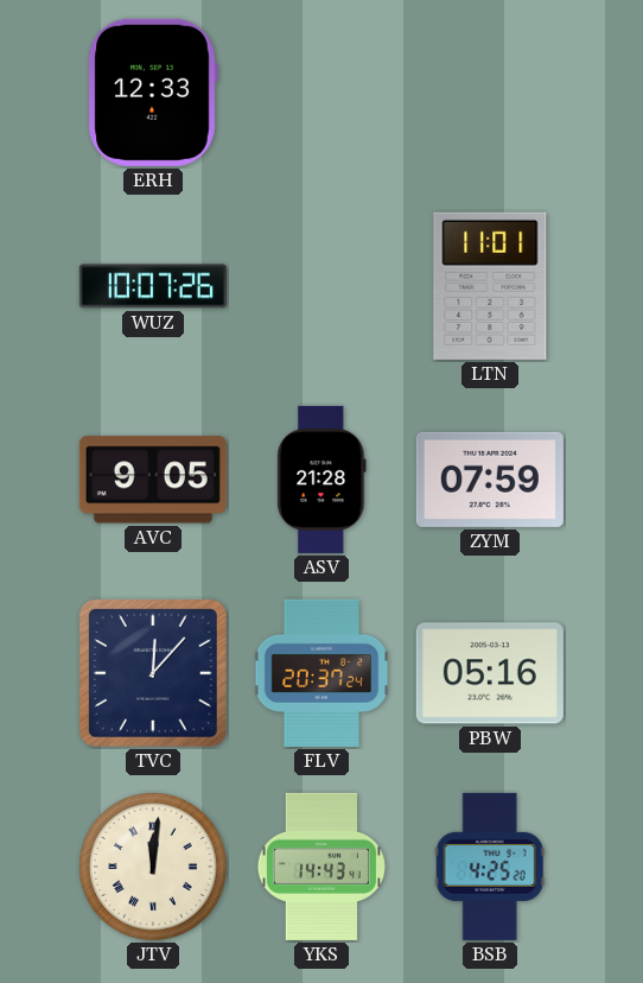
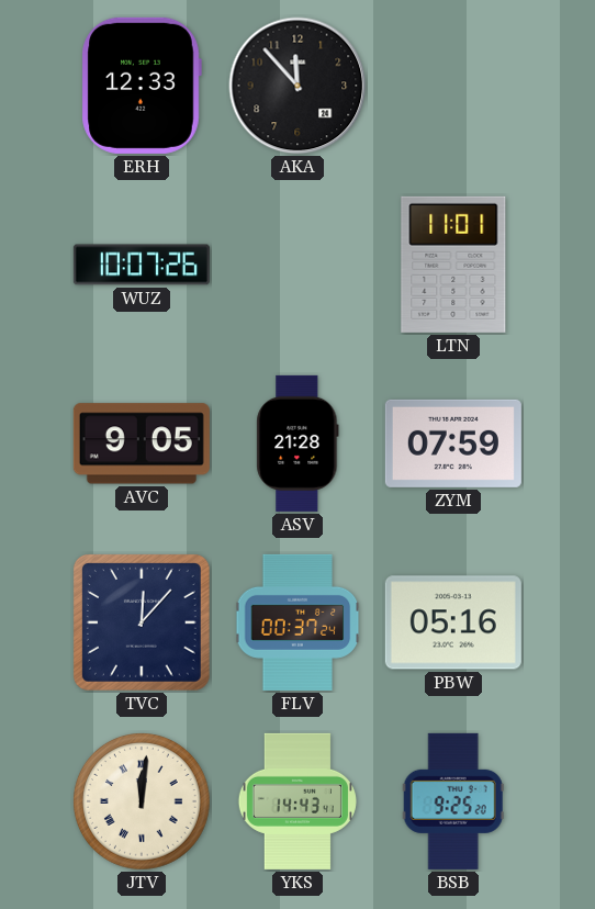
AKA: none -> 11:53
FLV: 20:37 -> 00:37
BSB: 4:25 -> 9:25
